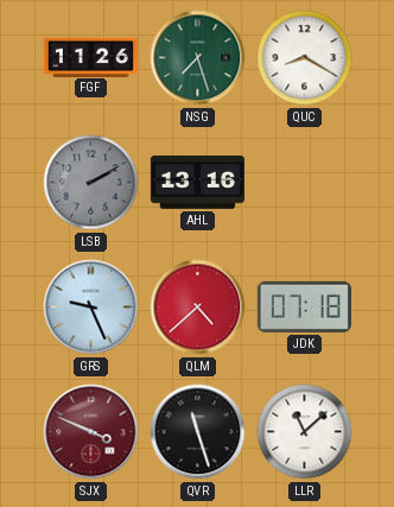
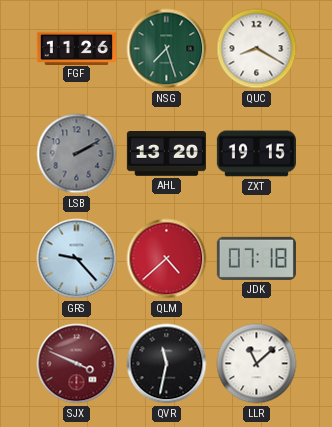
AHL: 13:16 -> 13:20
ZXT: none -> 19:15
GRS: 9:26 -> 9:23
QVR: 11:27 -> 11:32
